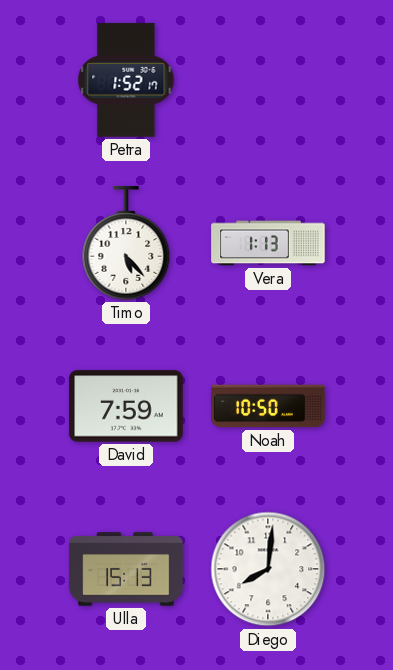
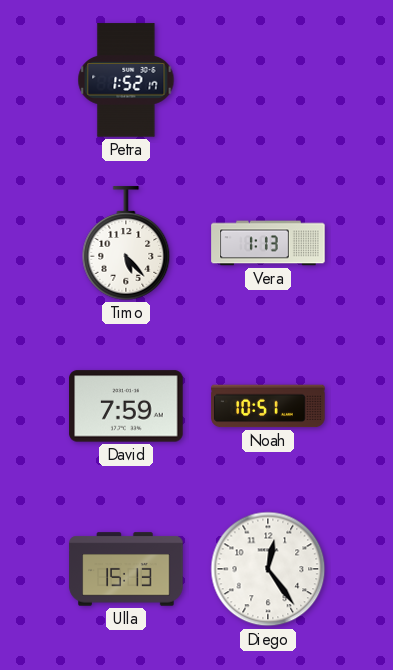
Noah: 10:50 -> 10:51
Diego: 8:01 -> 12:24
